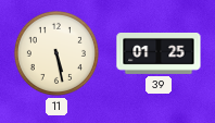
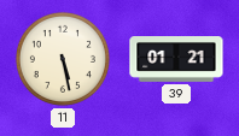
39: 01:25 -> 01:21
